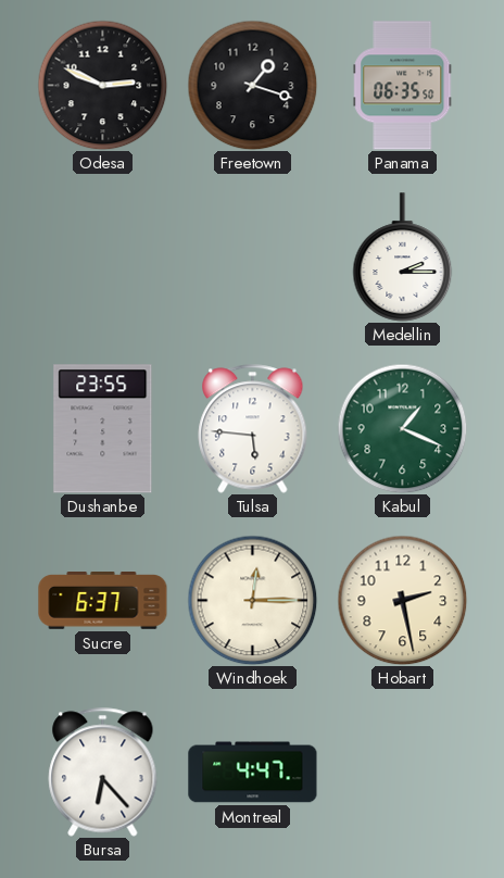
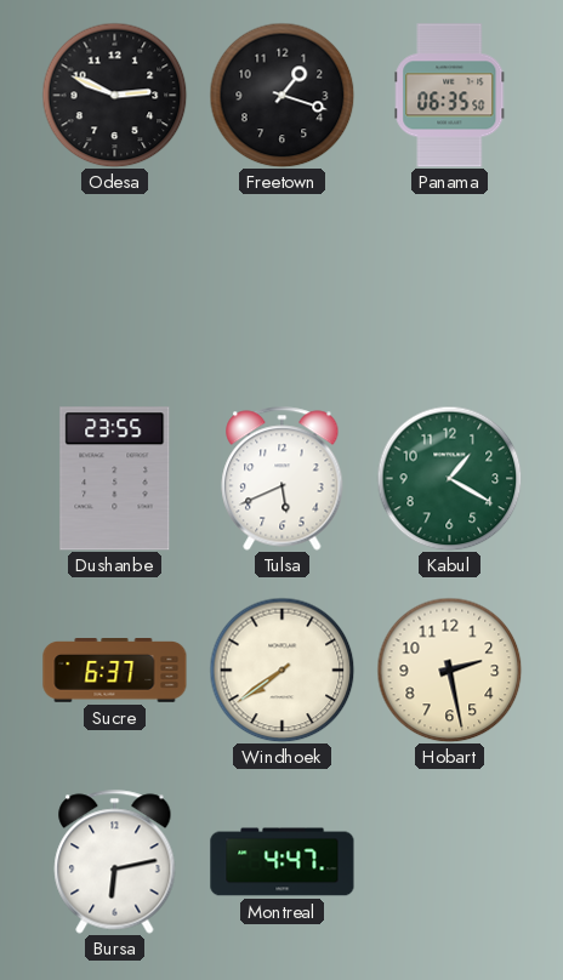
Medellin: 2:15 -> none
Tulsa: 5:46 -> 5:41
Kabul: 1:19 -> 1:20
Windhoek: 12:15 -> 7:39
Bursa: 6:23 -> 6:13
